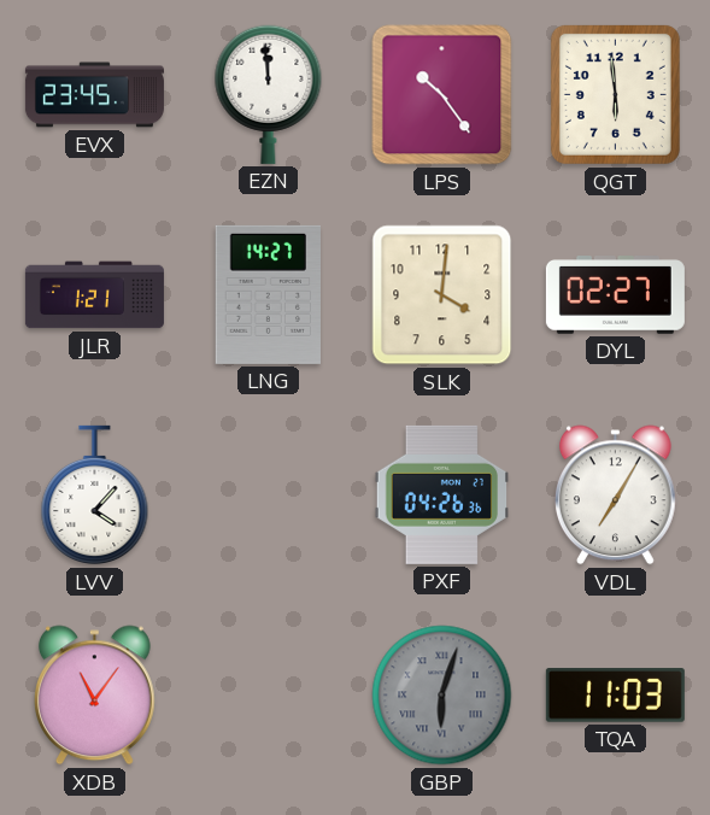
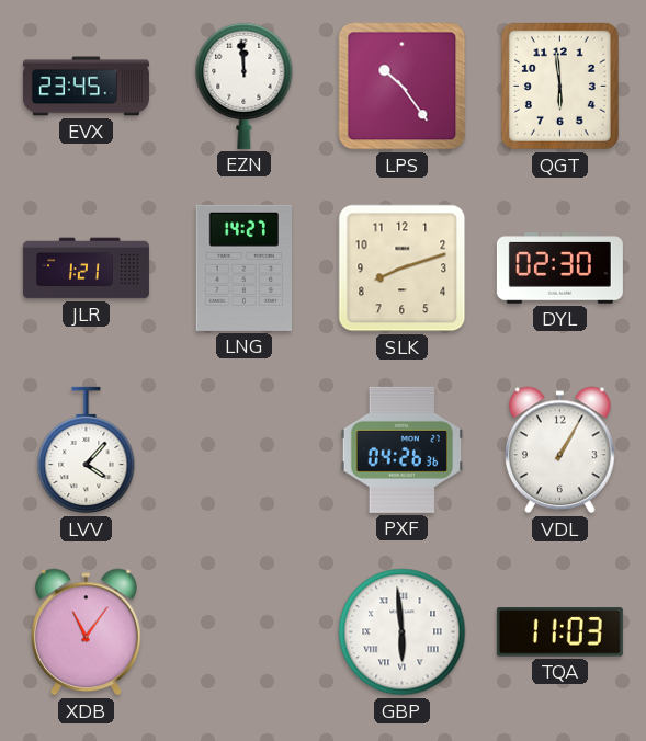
SLK: 4:01 -> 8:12
DYL: 02:27 -> 02:30
VDL: 7:05 -> 1:05
GBP: 6:03 -> 5:59
GBP dial: grey -> white
